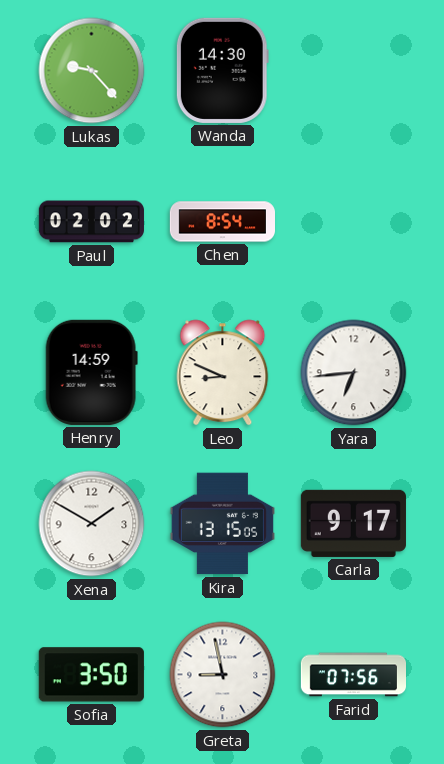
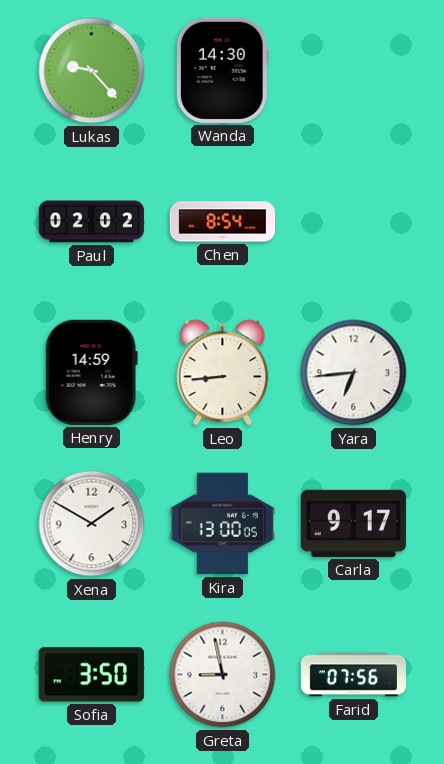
Leo: 8:49 -> 8:44
Kira: 13:15 -> 13:00
